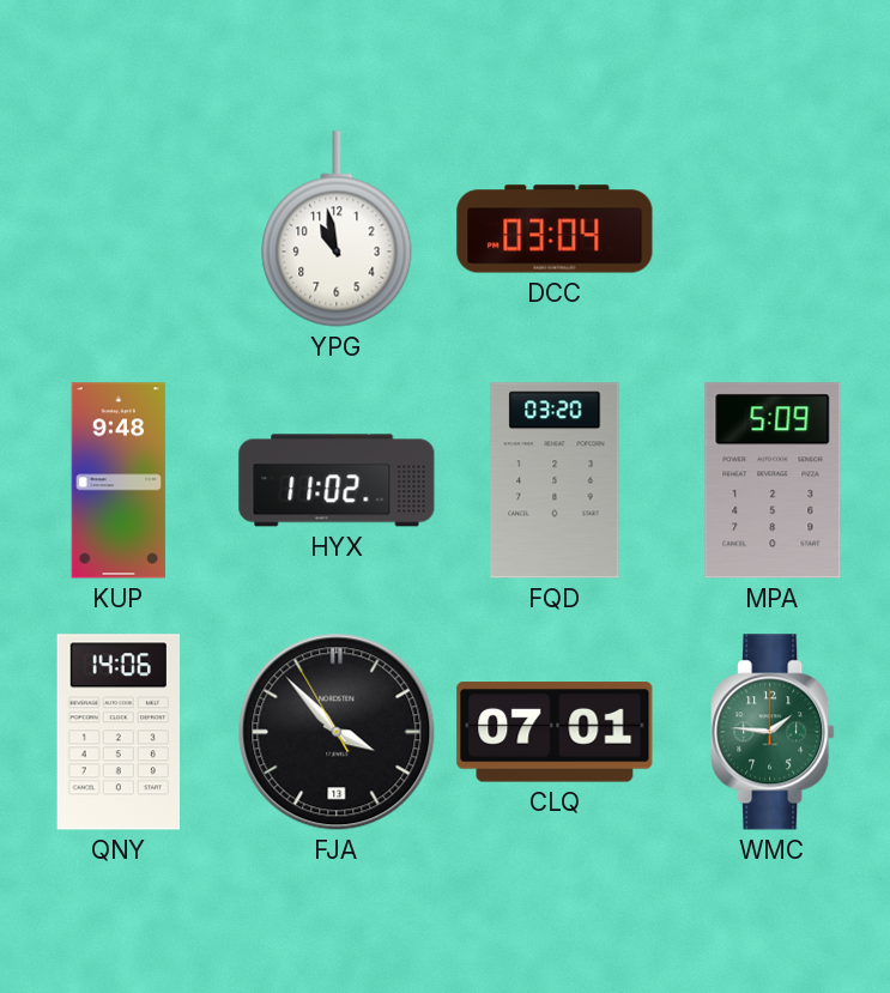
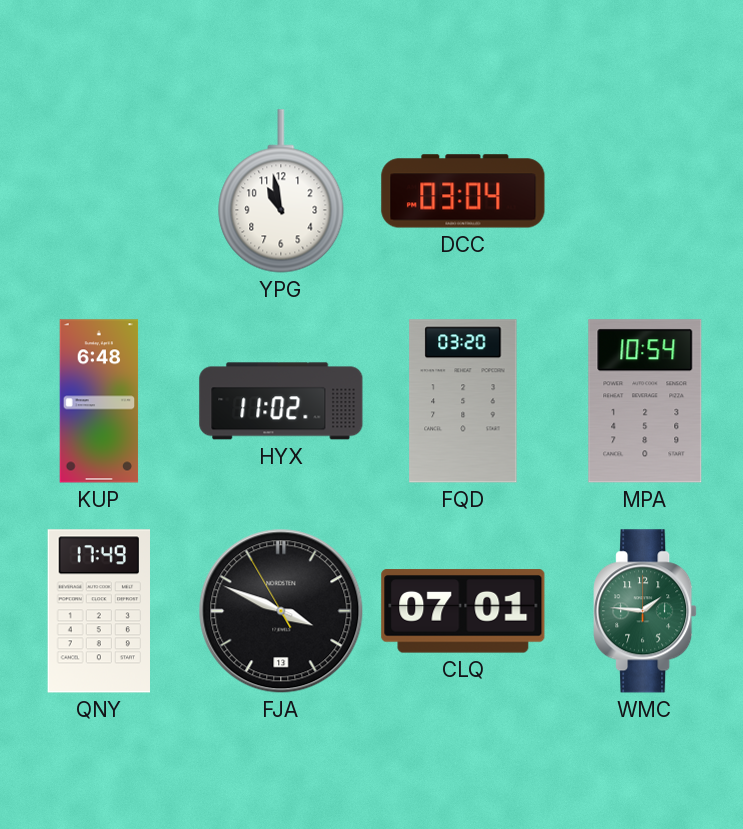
KUP: 9:48 -> 6:48
MPA: 5:09 -> 10:54
QNY: 14:06 -> 17:49
FJA: 3:52 -> 3:48
